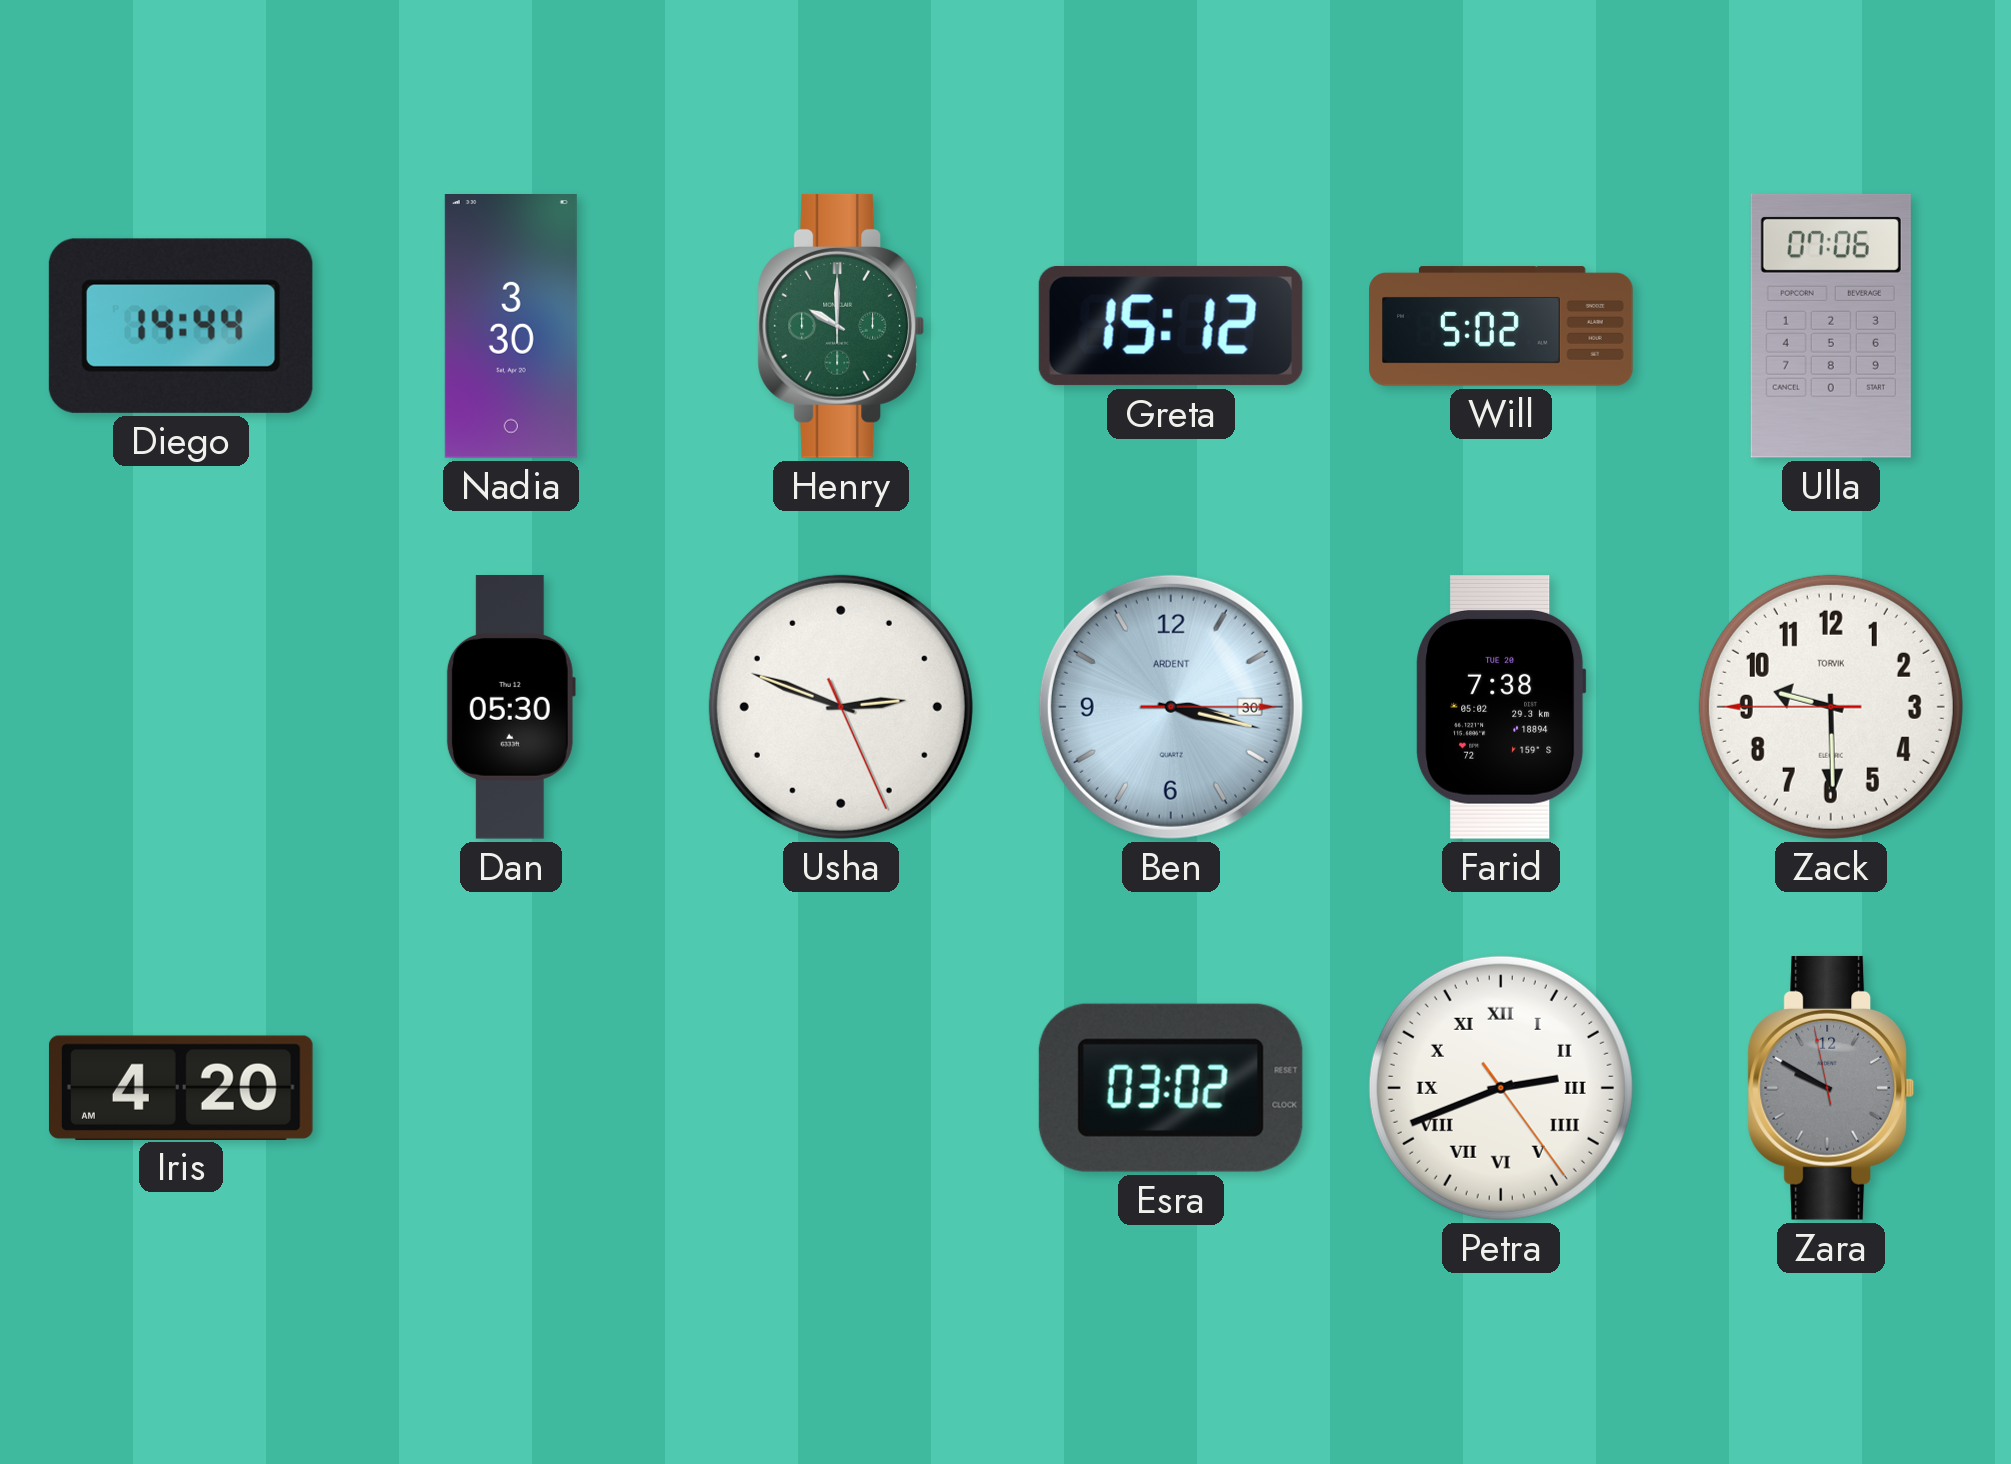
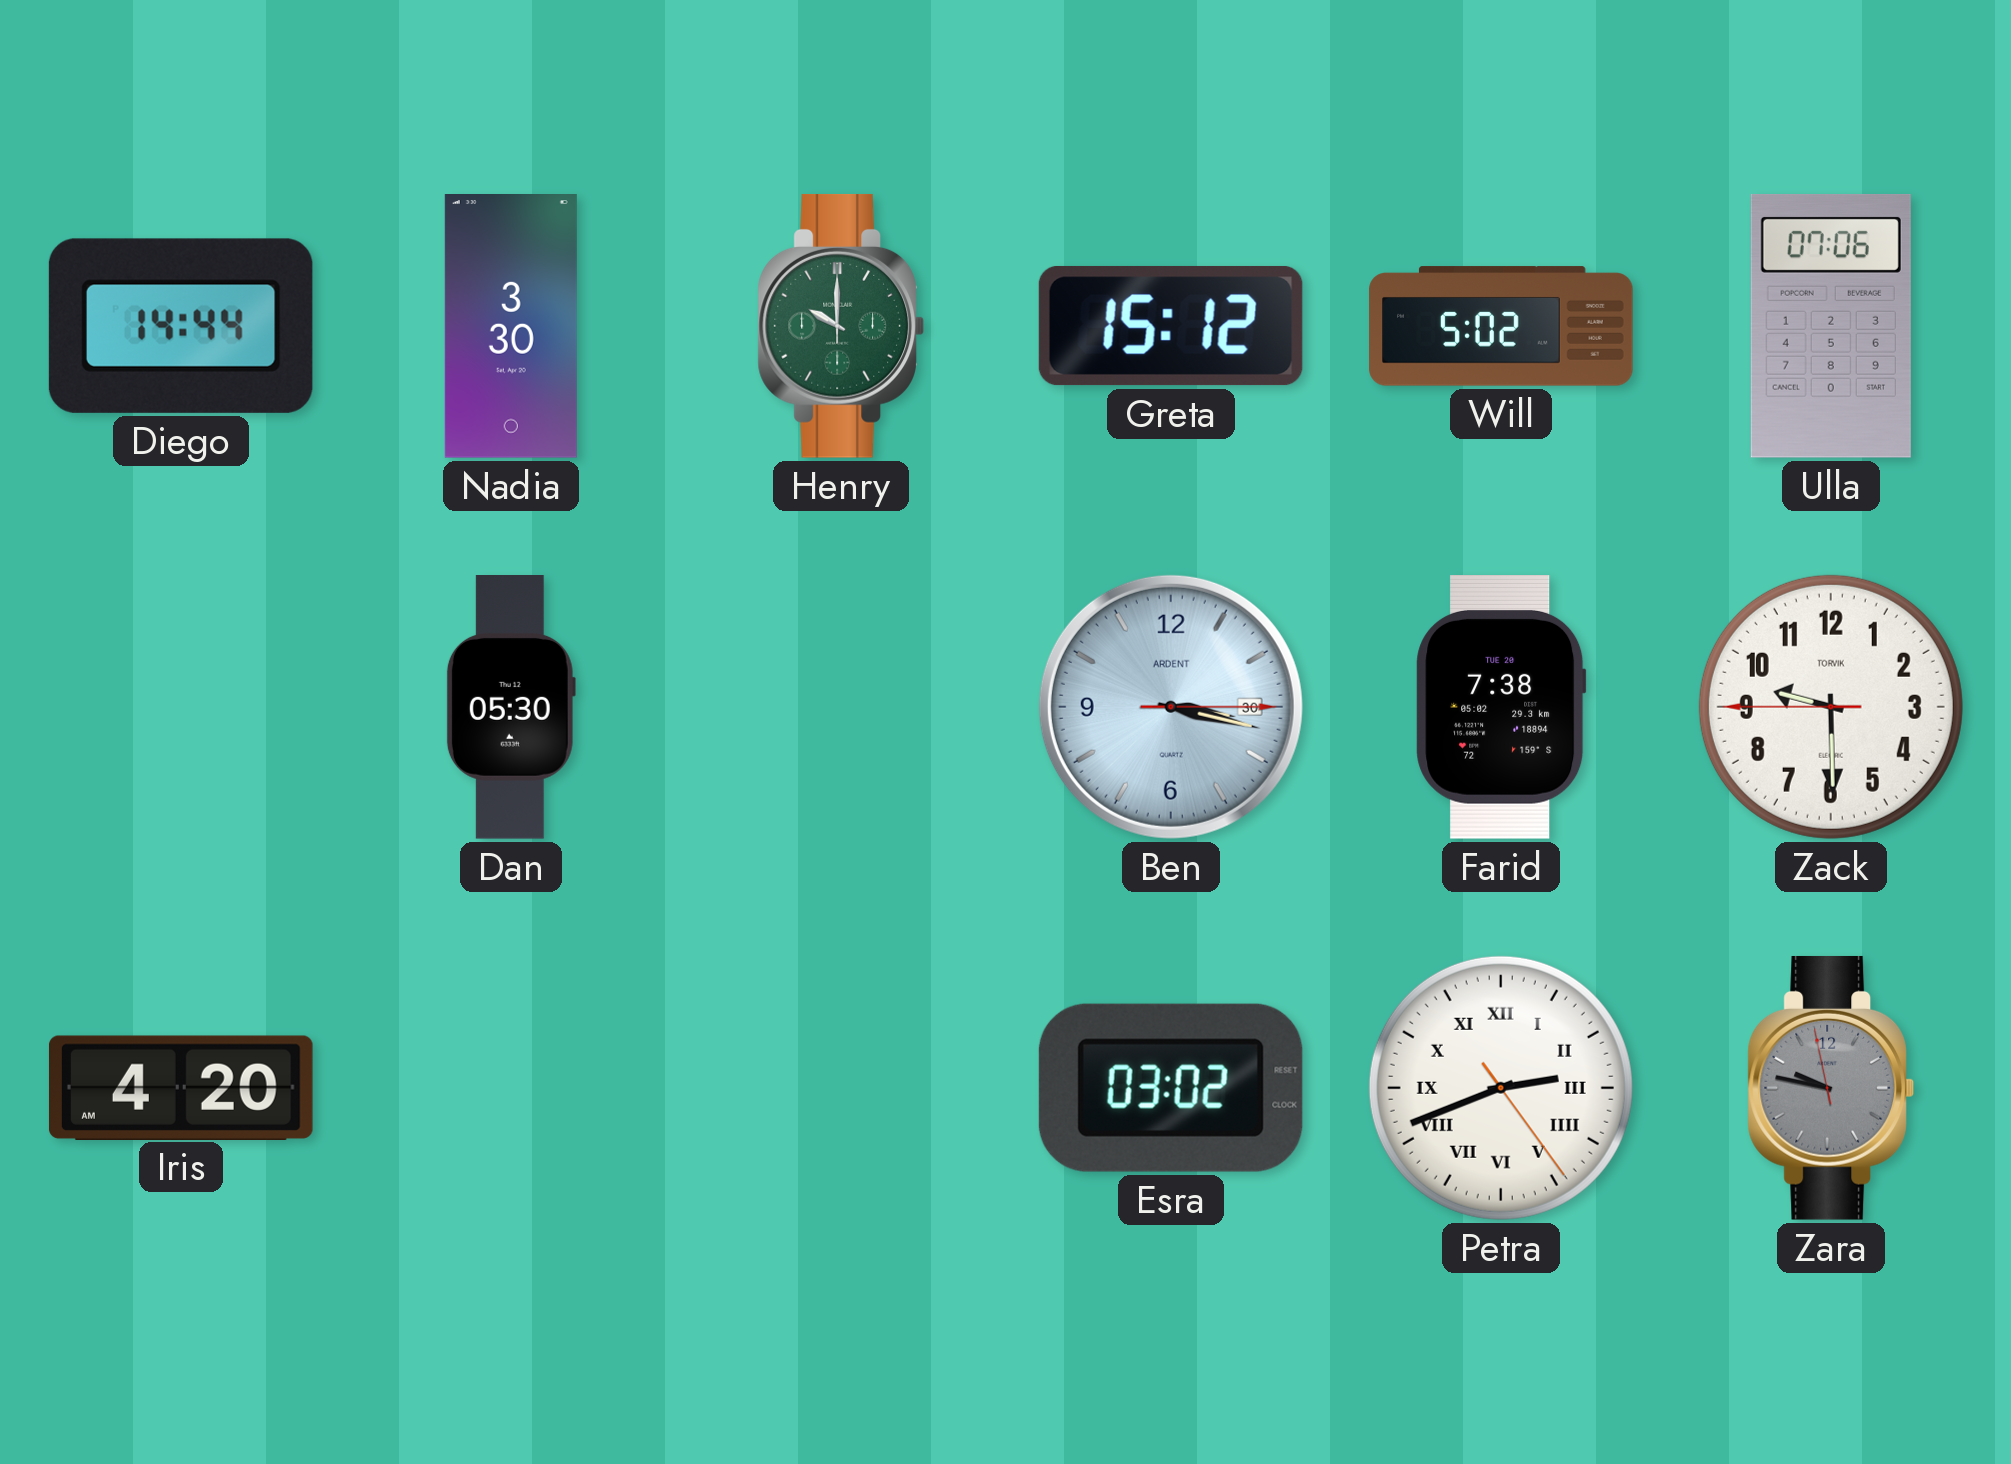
Usha: 2:48 -> none
Zara: 9:49 -> 9:46
